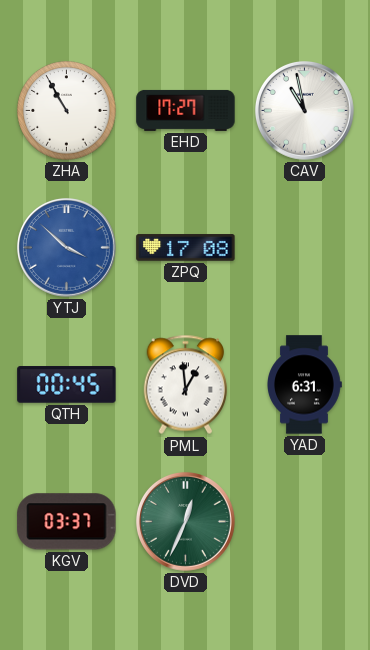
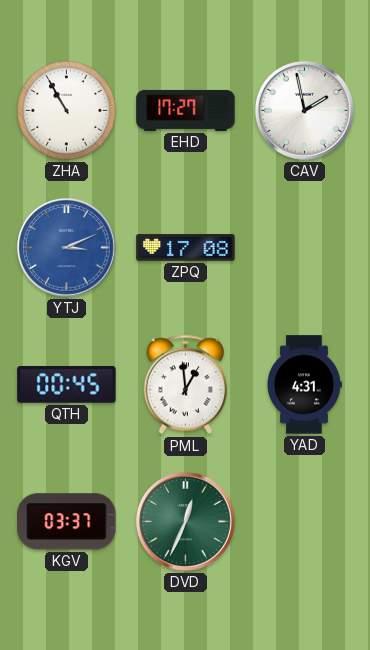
CAV: 10:58 -> 1:58
YTJ: 3:52 -> 3:11
YAD: 6:31 -> 4:31
